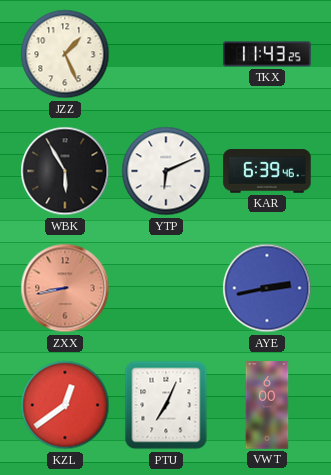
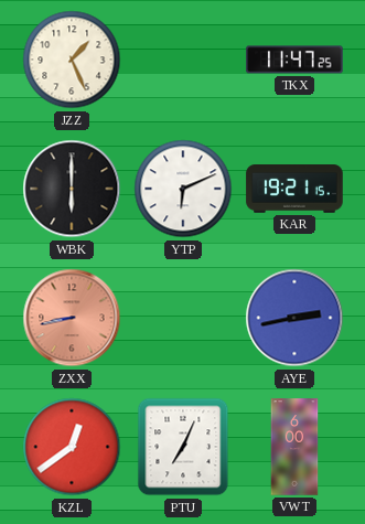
TKX: 11:43 -> 11:47
WBK: 5:55 -> 6:00
KAR: 6:39 -> 19:21
